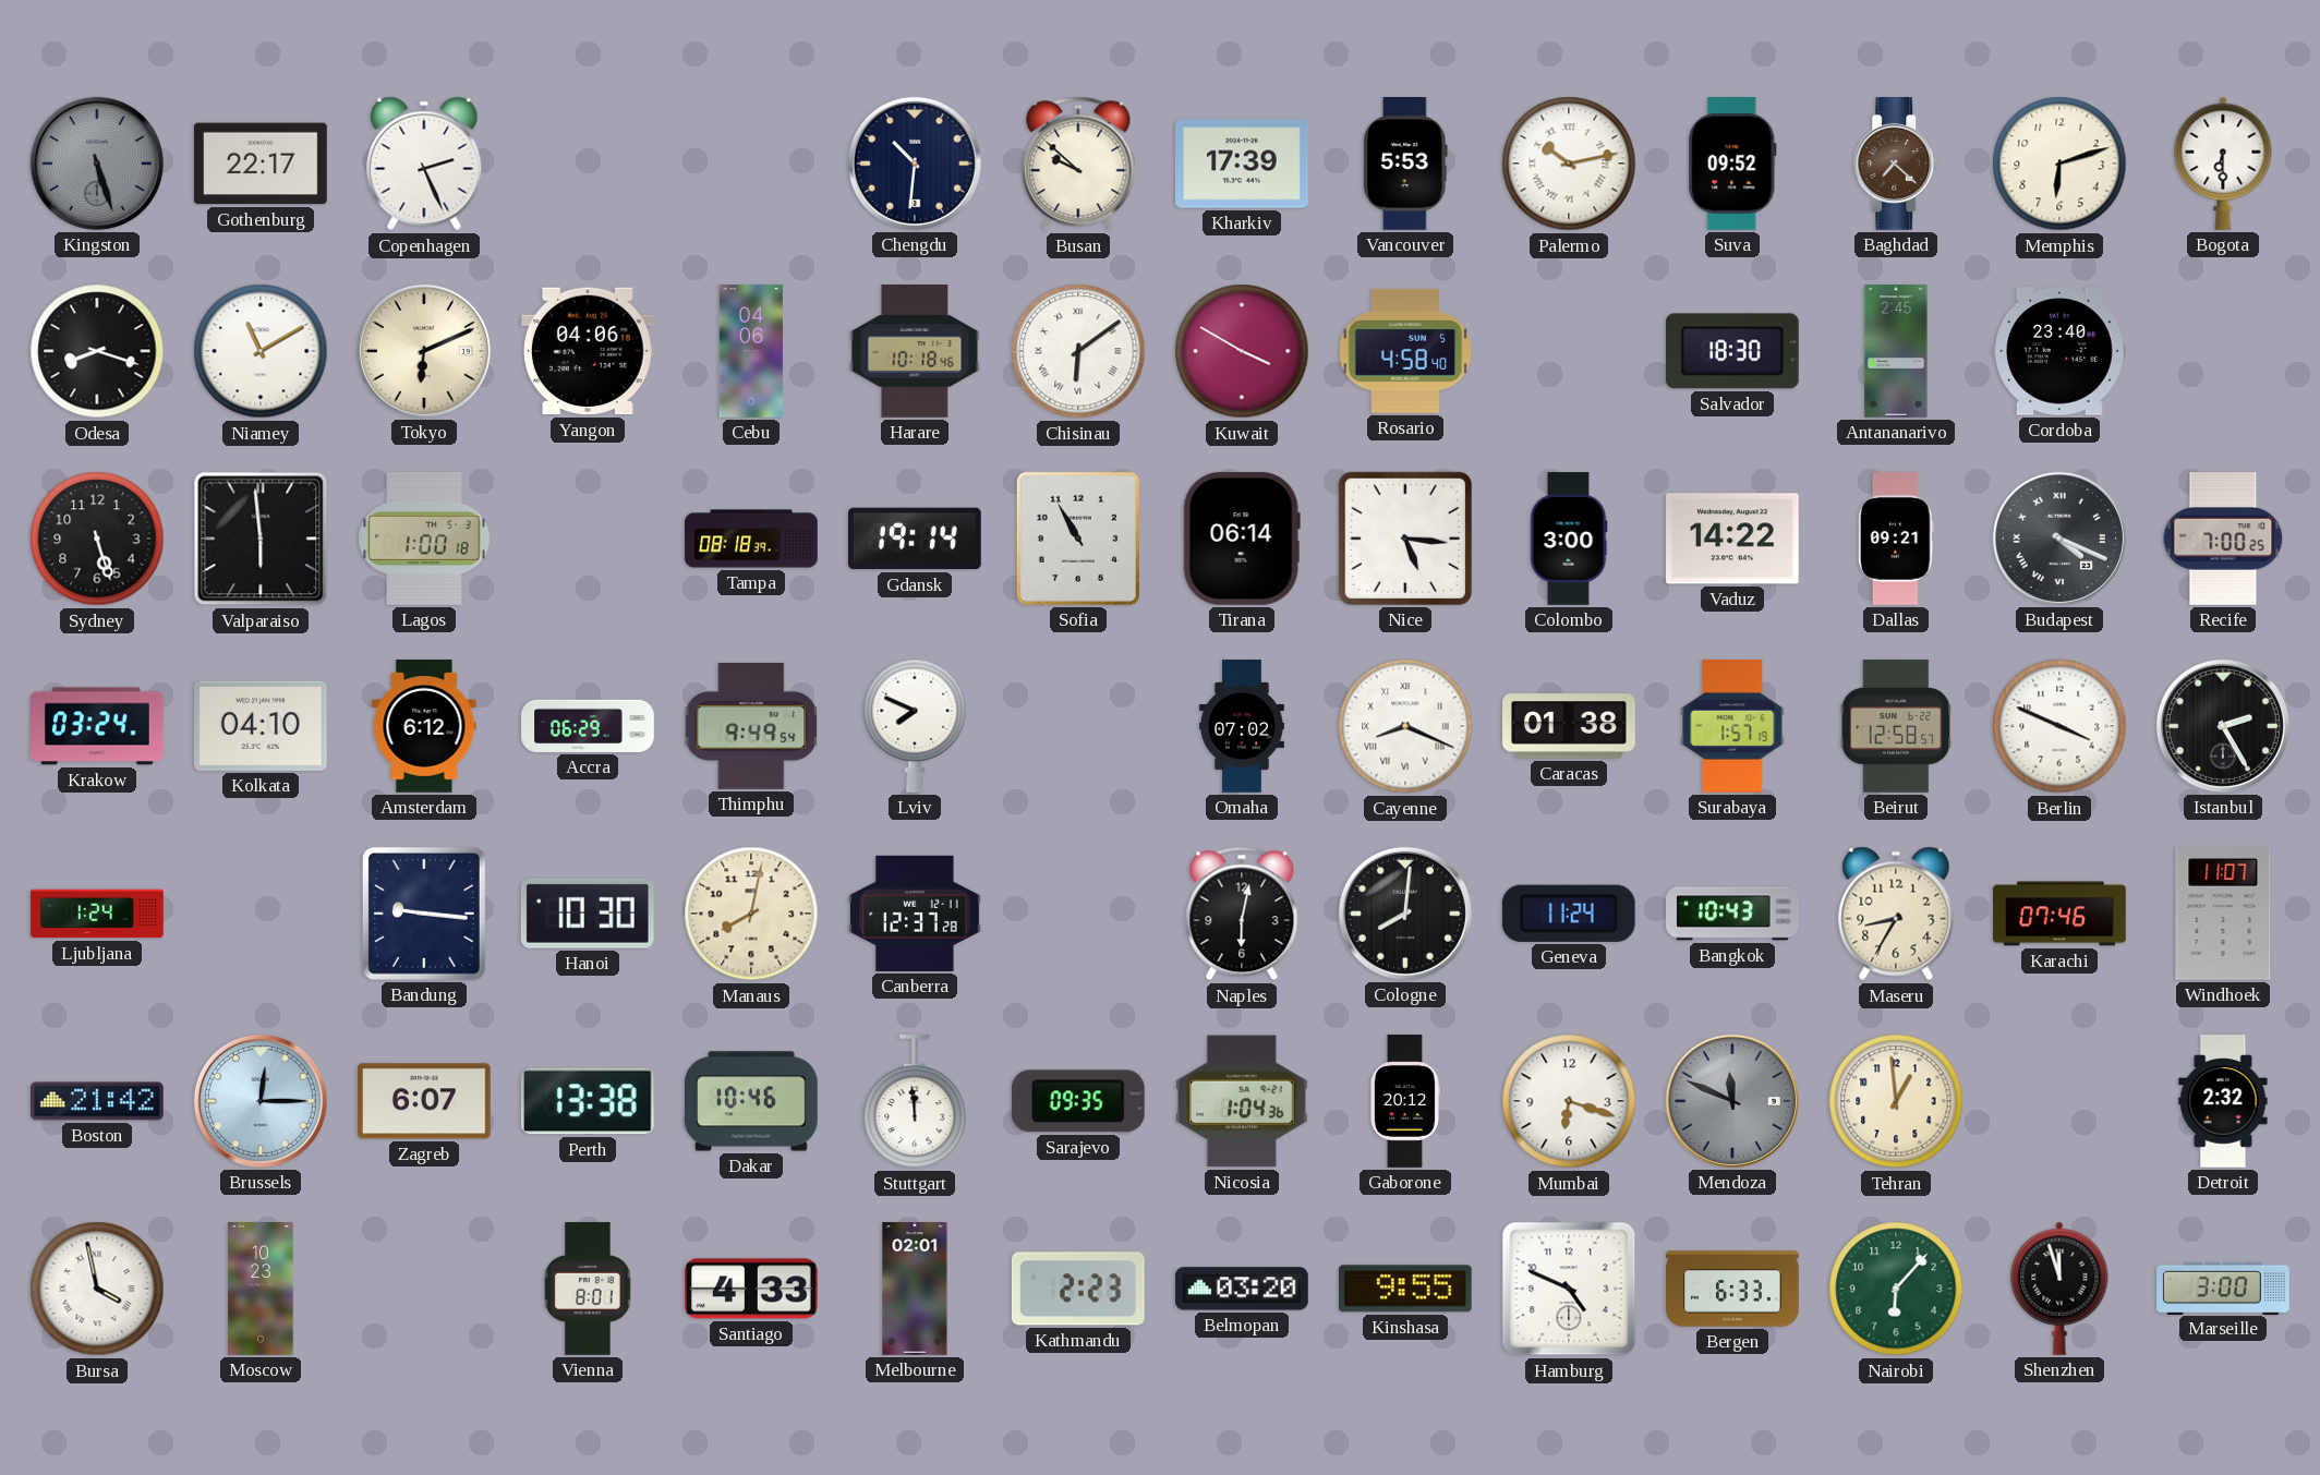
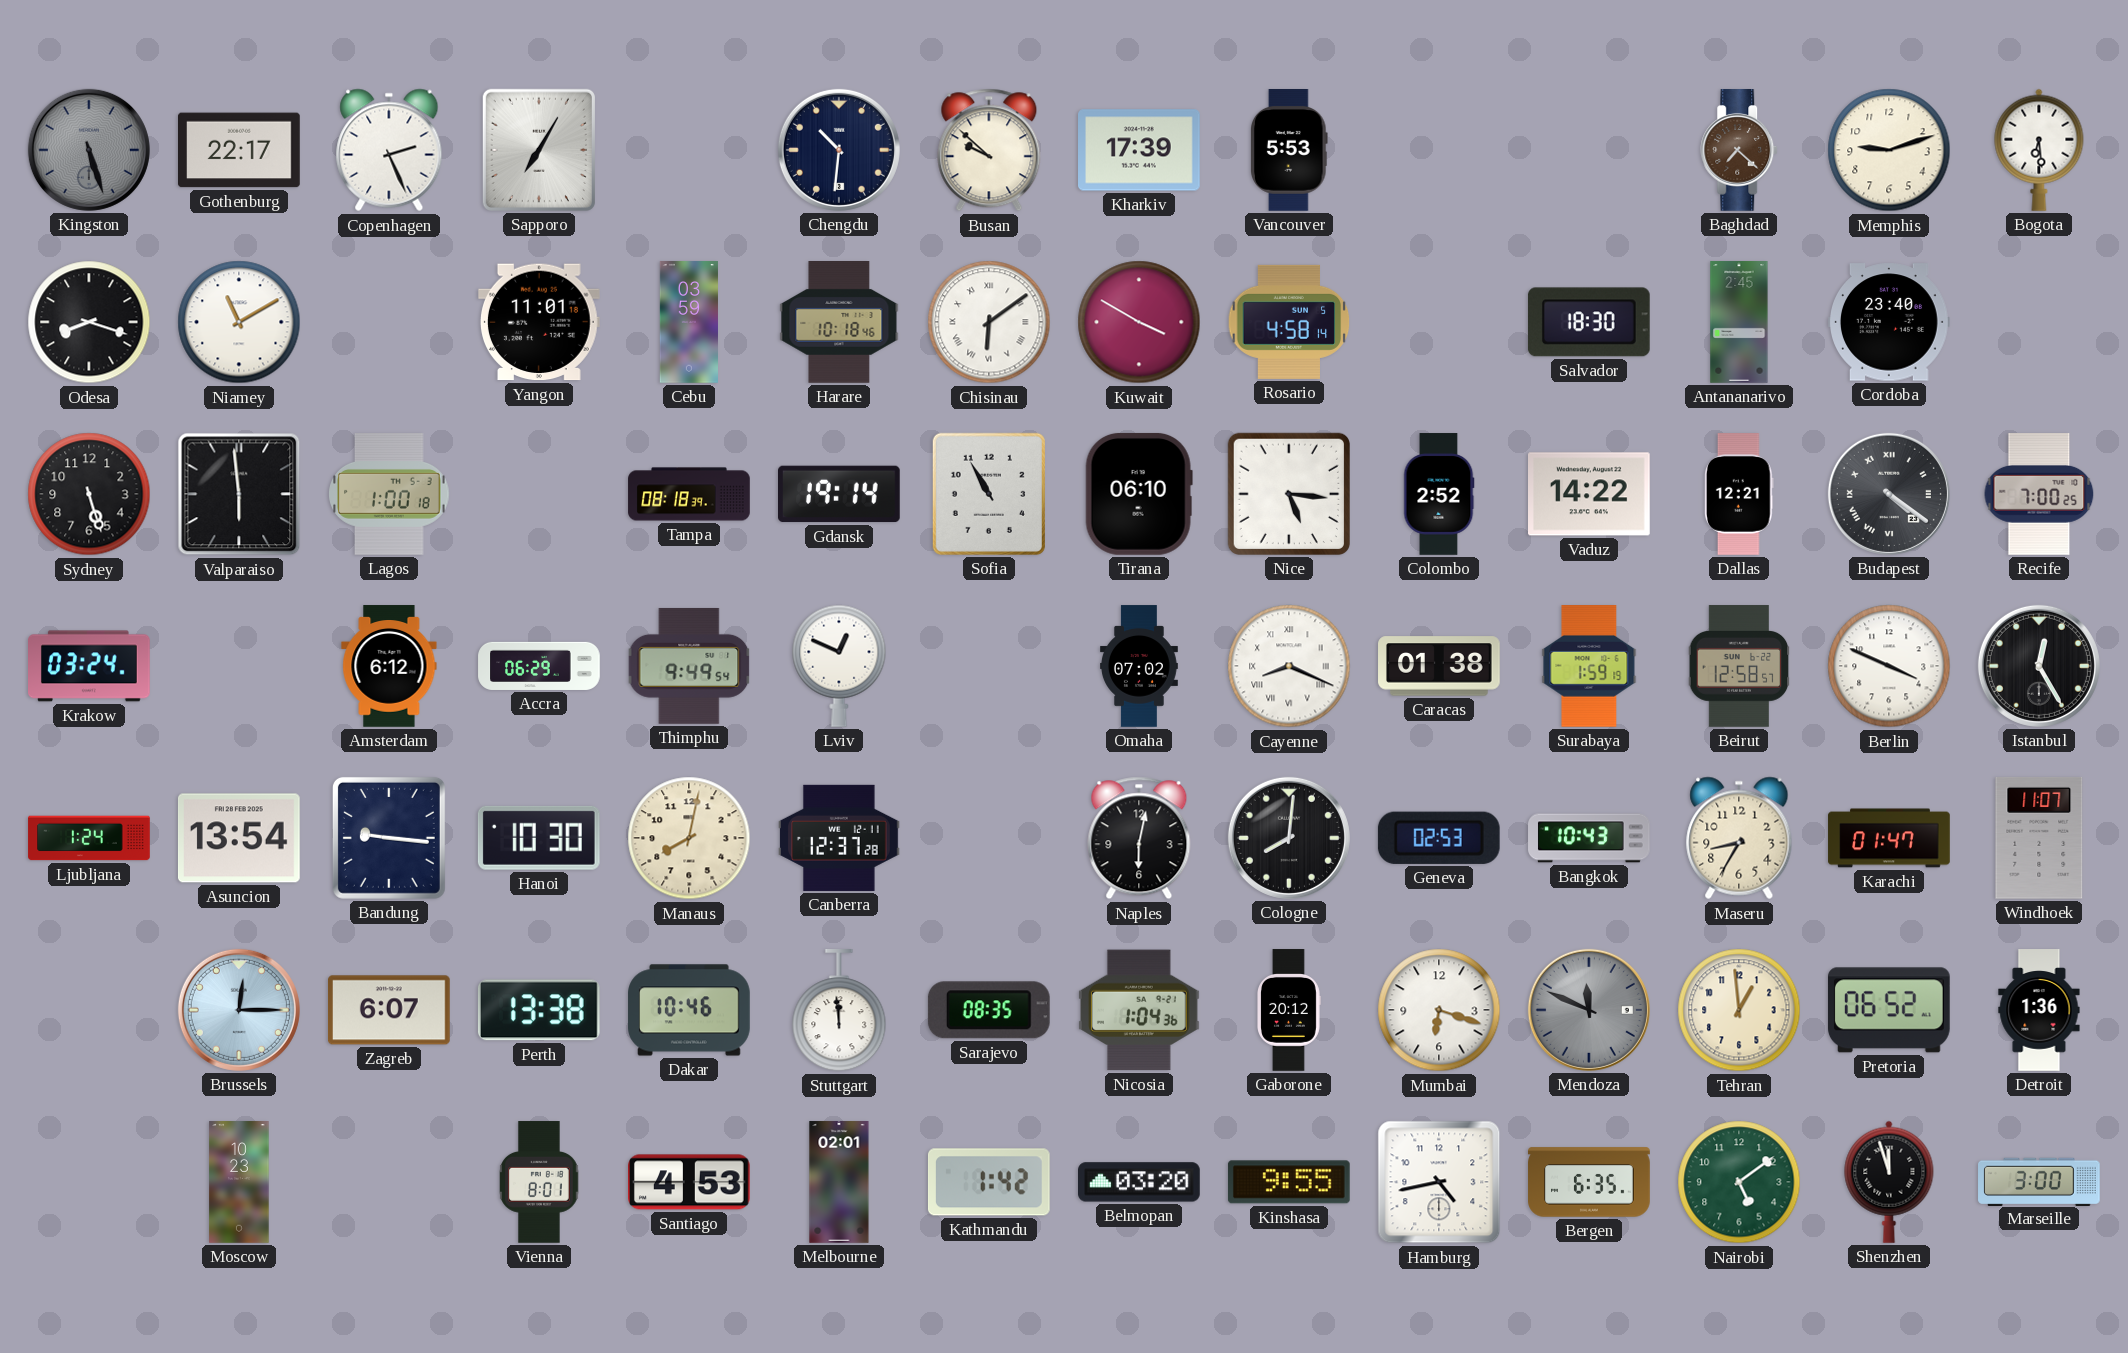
Sapporo: none -> 7:05
Palermo: 10:13 -> none
Suva: 09:52 -> none
Memphis: 6:12 -> 9:12
Bogota: 6:30 -> 6:29
Tokyo: 6:11 -> none
Yangon: 04:06 -> 11:01
Cebu: 04:06 -> 03:59
Rosario: 4:58:40 -> 4:58:14
Tirana: 06:14 -> 06:10
Colombo: 3:00 -> 2:52
Dallas: 09:21 -> 12:21
Budapest: 4:19 -> 4:21
Kolkata: 04:10 -> none
Lviv: 7:49 -> 12:49
Surabaya: 1:57 -> 1:59
Istanbul: 2:25 -> 12:25
Asuncion: none -> 13:54
Geneva: 11:24 -> 02:53
Karachi: 07:46 -> 01:47
Boston: 21:42 -> none
Sarajevo: 09:35 -> 08:35
Pretoria: none -> 06:52
Detroit: 2:32 -> 1:36
Bursa: 3:58 -> none
Santiago: 4:33 -> 4:53
Kathmandu: 2:23 -> 1:42
Hamburg: 4:49 -> 4:43
Bergen: 6:33 -> 6:35
Nairobi: 6:07 -> 5:09
